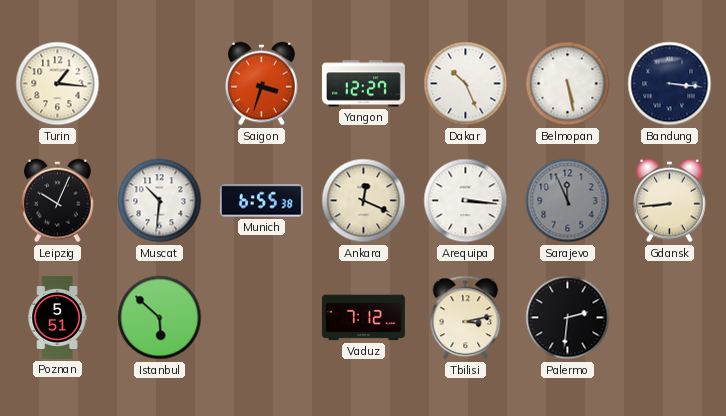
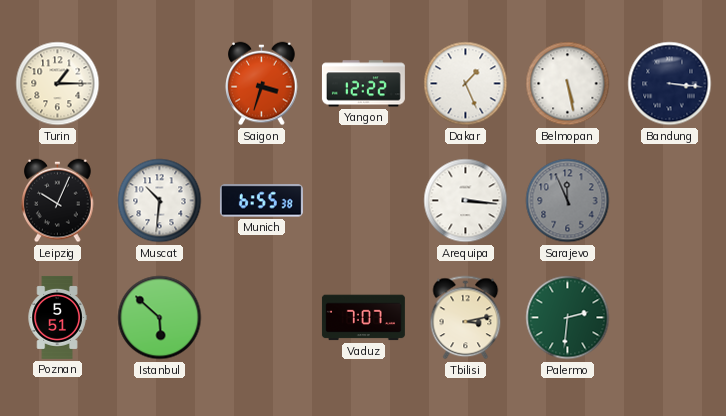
Turin: 1:16 -> 1:15
Yangon: 12:27 -> 12:22
Dakar: 10:26 -> 1:26
Ankara: 12:19 -> none
Gdansk: 8:44 -> none
Vaduz: 7:12 -> 7:07
Palermo dial: black -> green
